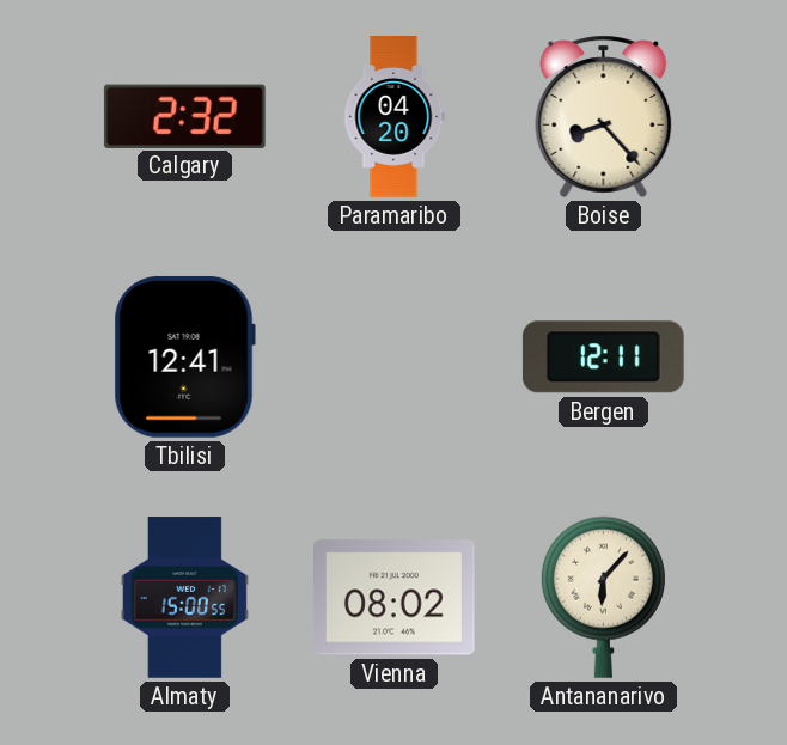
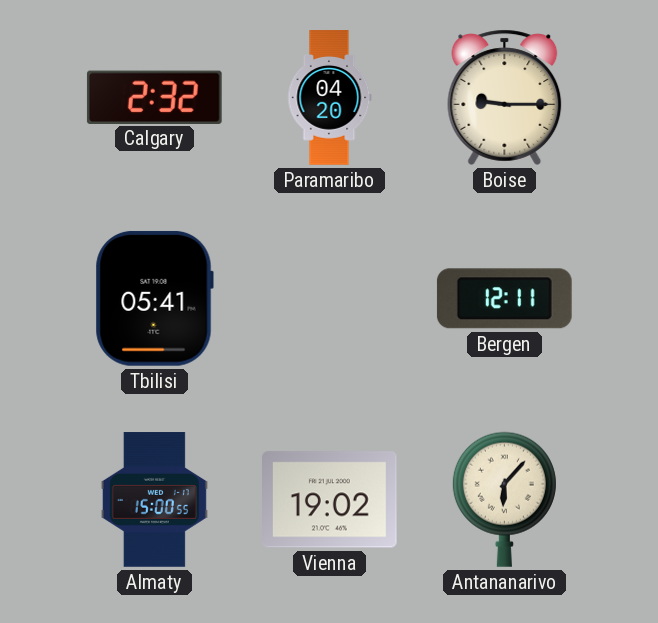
Boise: 8:23 -> 9:15
Tbilisi: 12:41 -> 05:41
Vienna: 08:02 -> 19:02
